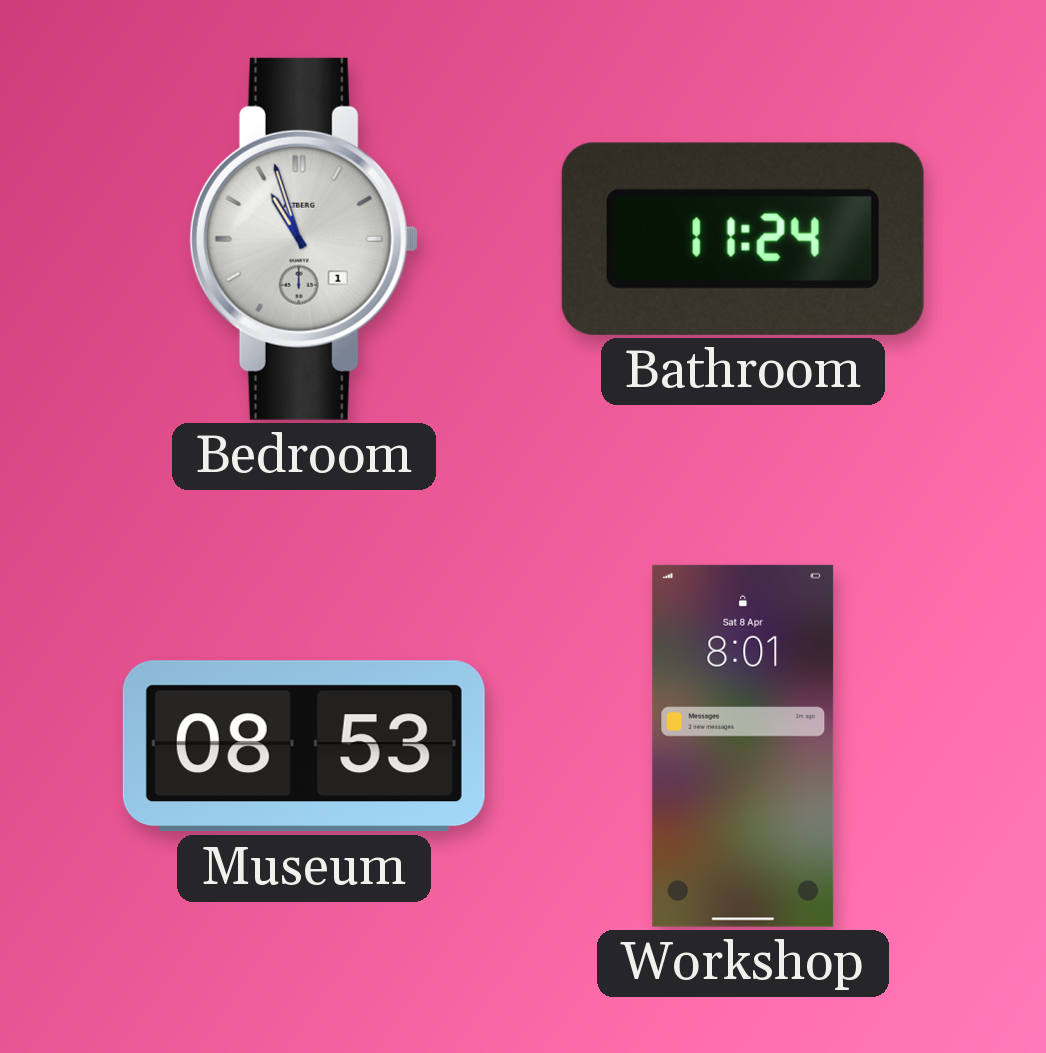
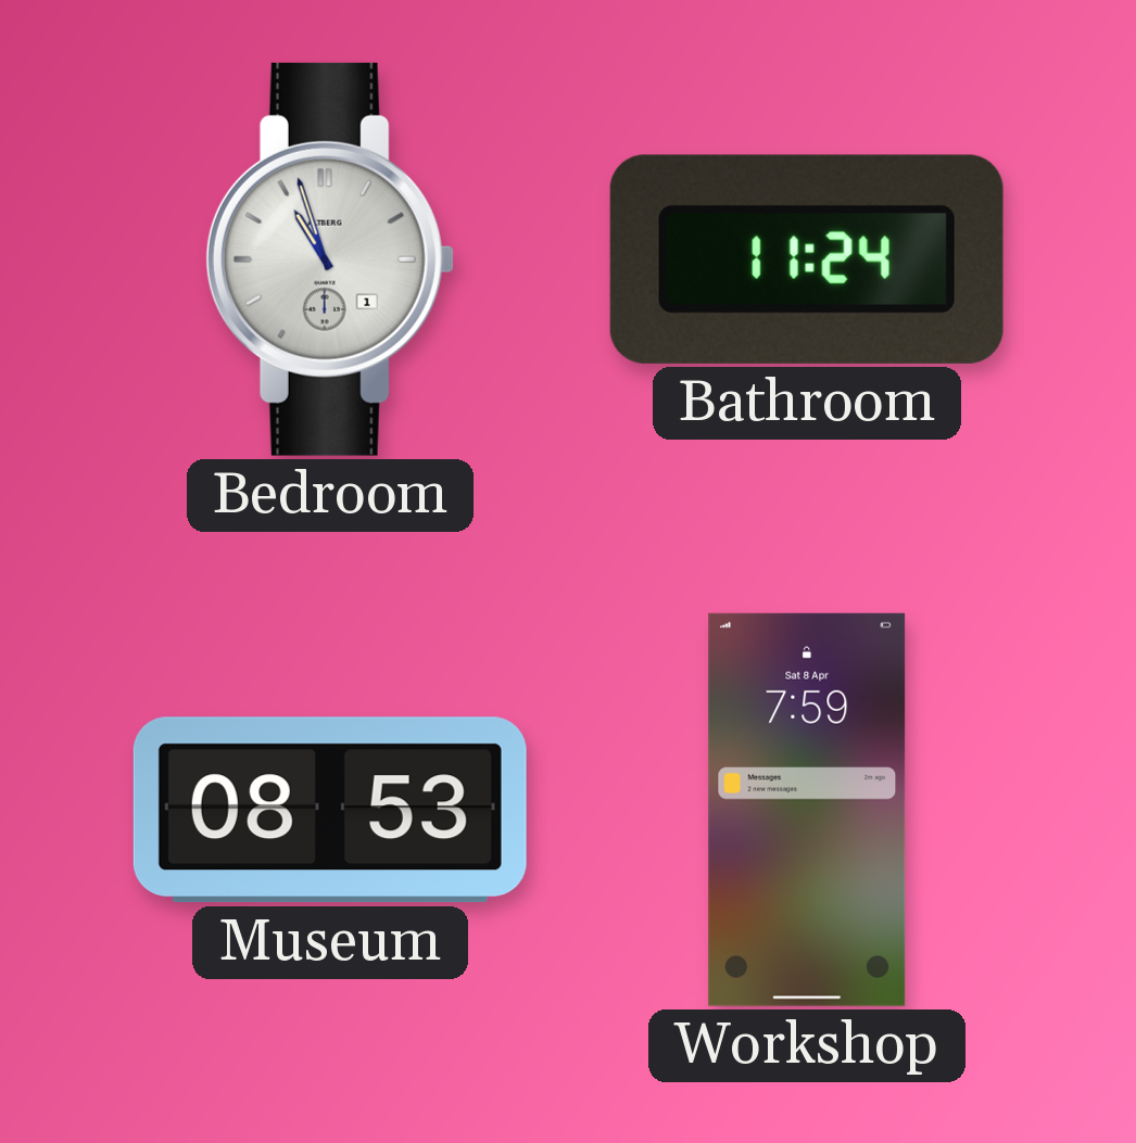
Workshop: 8:01 -> 7:59
